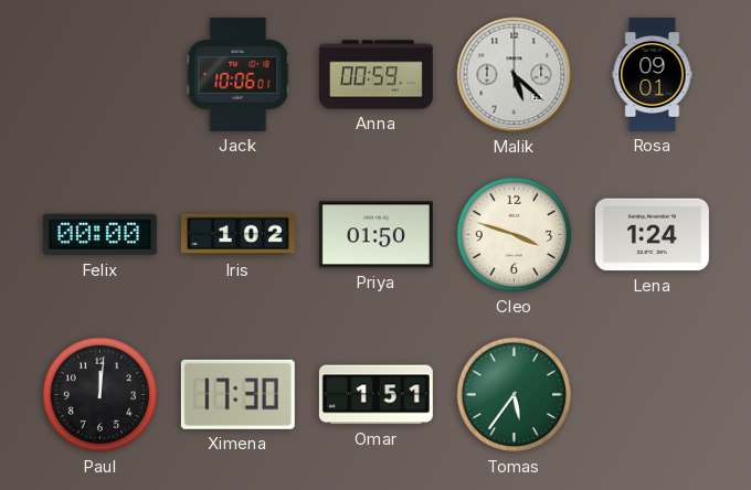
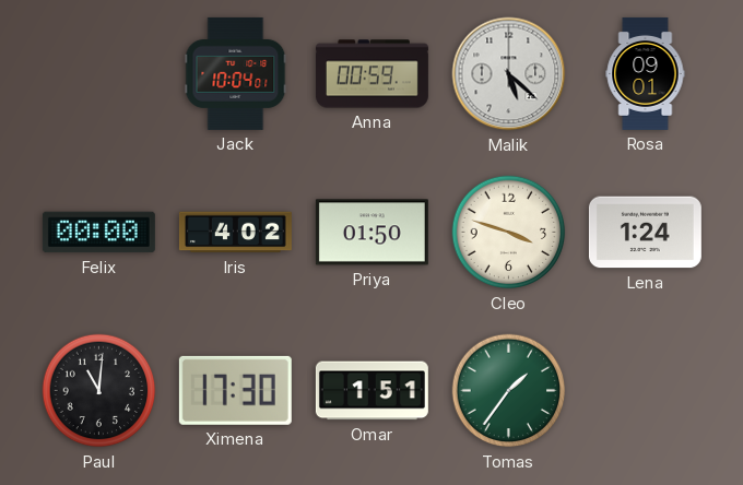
Jack: 10:06 -> 10:04
Iris: 1:02 -> 4:02
Paul: 12:01 -> 11:01
Tomas: 5:36 -> 1:36
